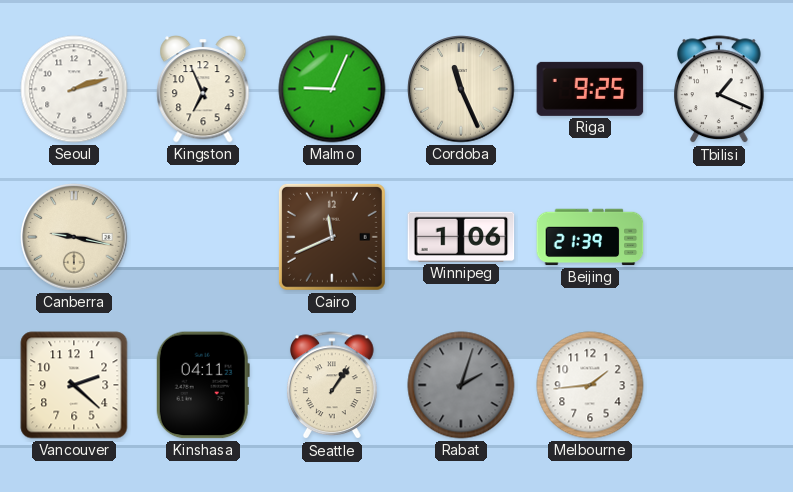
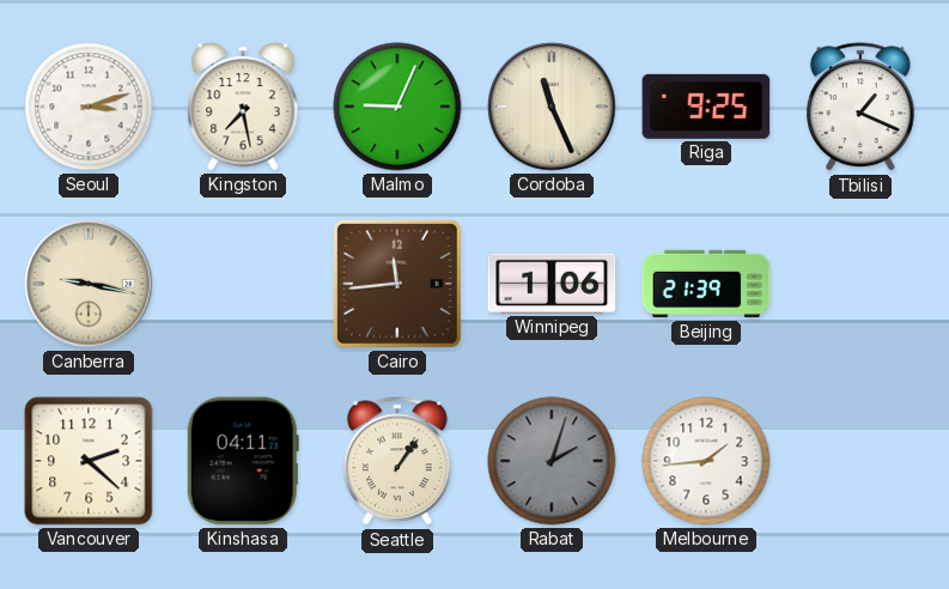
Seoul: 2:12 -> 3:12
Kingston: 6:56 -> 7:28
Cairo: 11:41 -> 11:44
